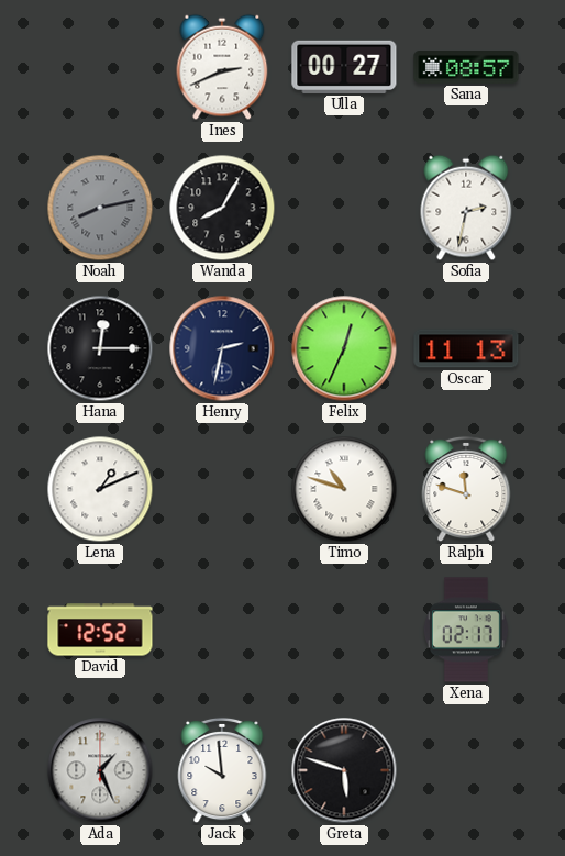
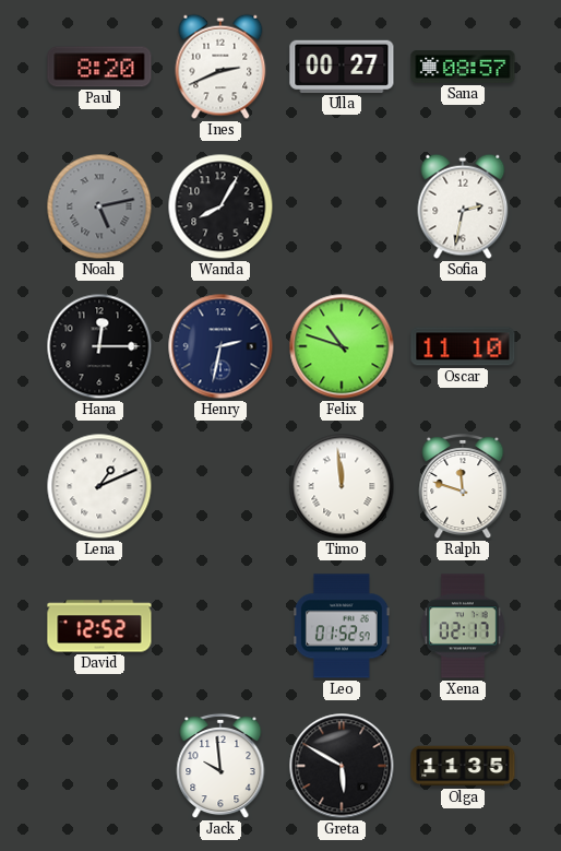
Paul: none -> 8:20
Noah: 8:13 -> 5:13
Felix: 12:34 -> 10:48
Oscar: 11:13 -> 11:10
Timo: 10:48 -> 11:59
Leo: none -> 01:52
Ada: 1:26 -> none
Greta: 5:48 -> 5:50
Olga: none -> 11:35
